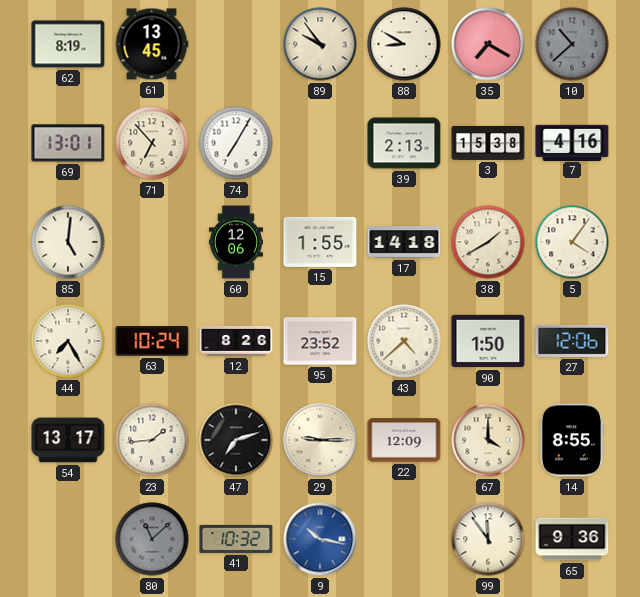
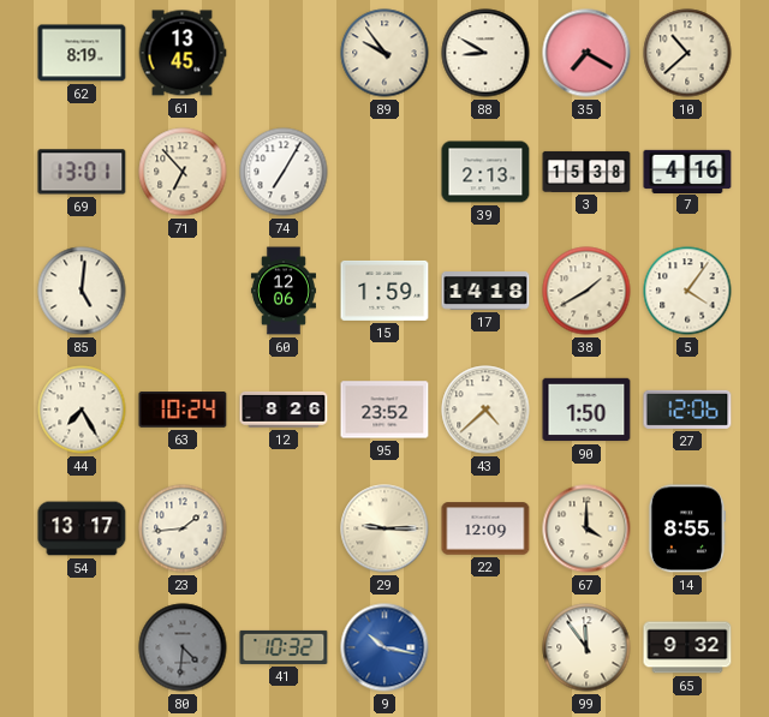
10 dial: grey -> cream
15: 1:55 -> 1:59
47: 7:12 -> none
80: 11:08 -> 4:31
65: 9:36 -> 9:32
